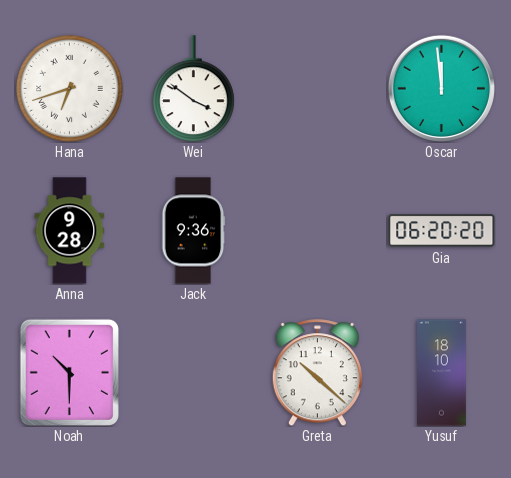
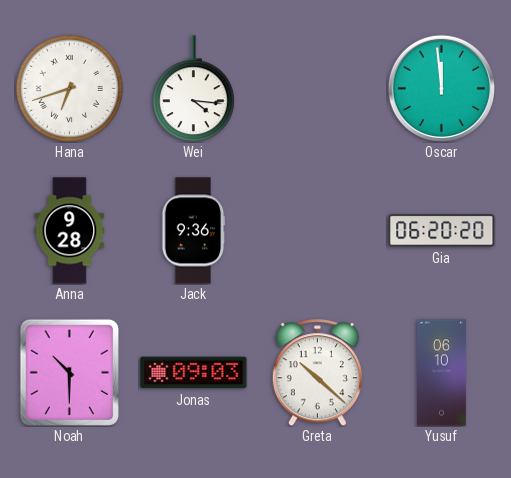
Wei: 3:51 -> 4:16
Jonas: none -> 09:03
Yusuf: 18:10 -> 06:10
